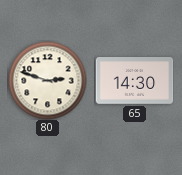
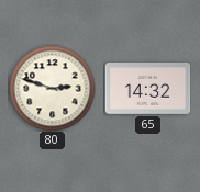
65: 14:30 -> 14:32
